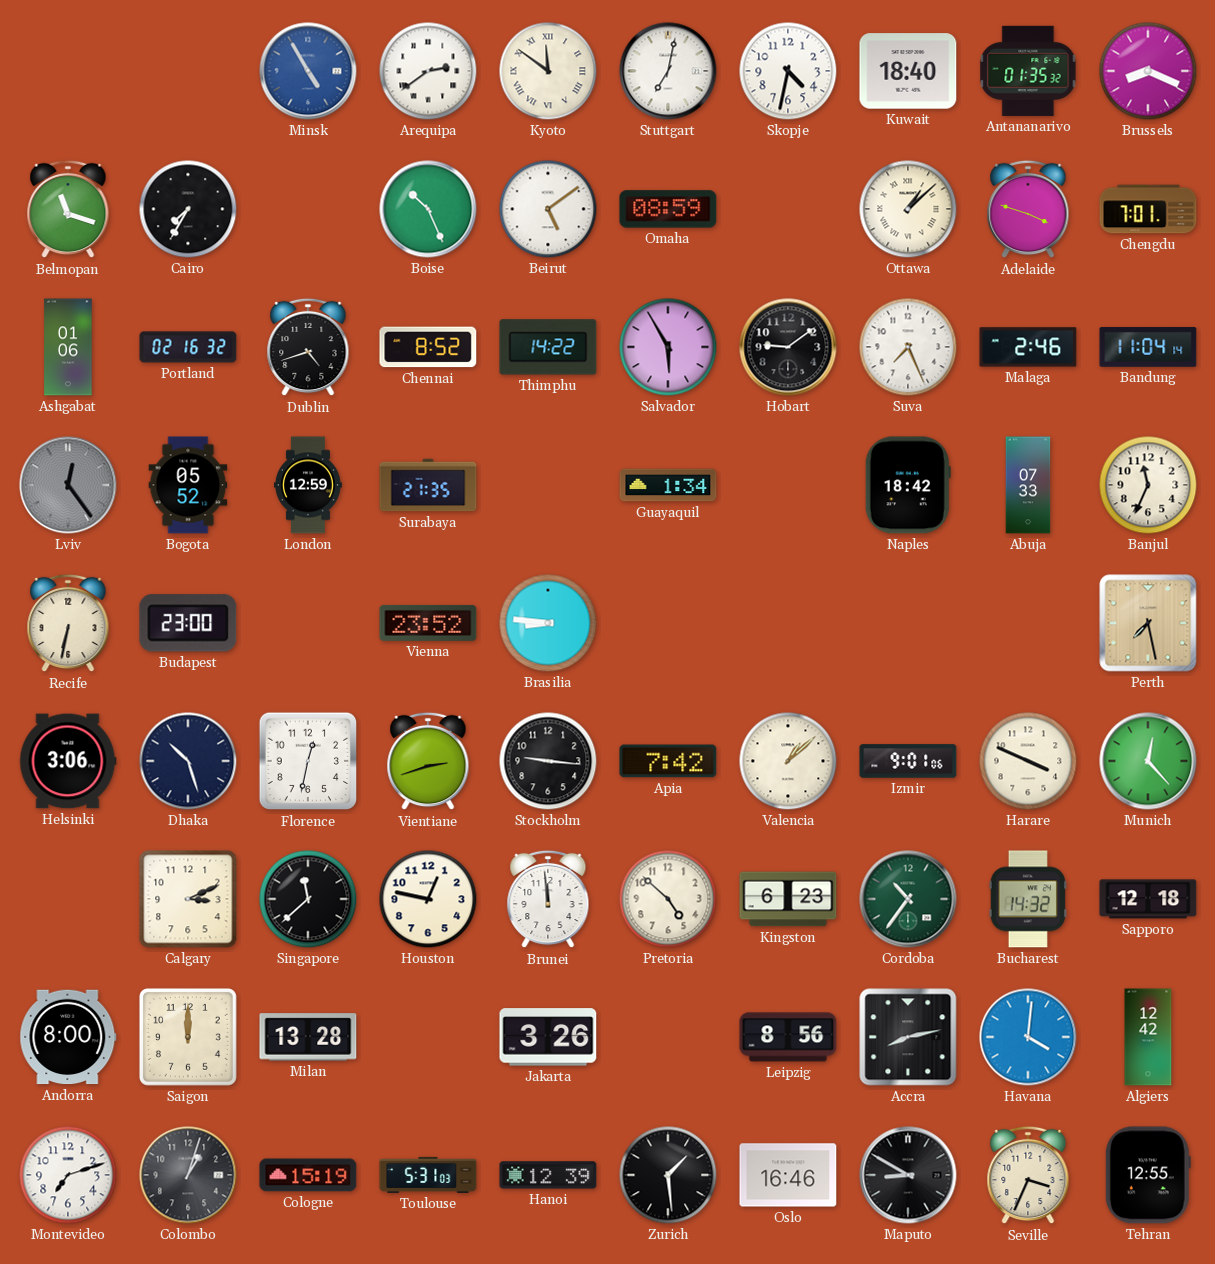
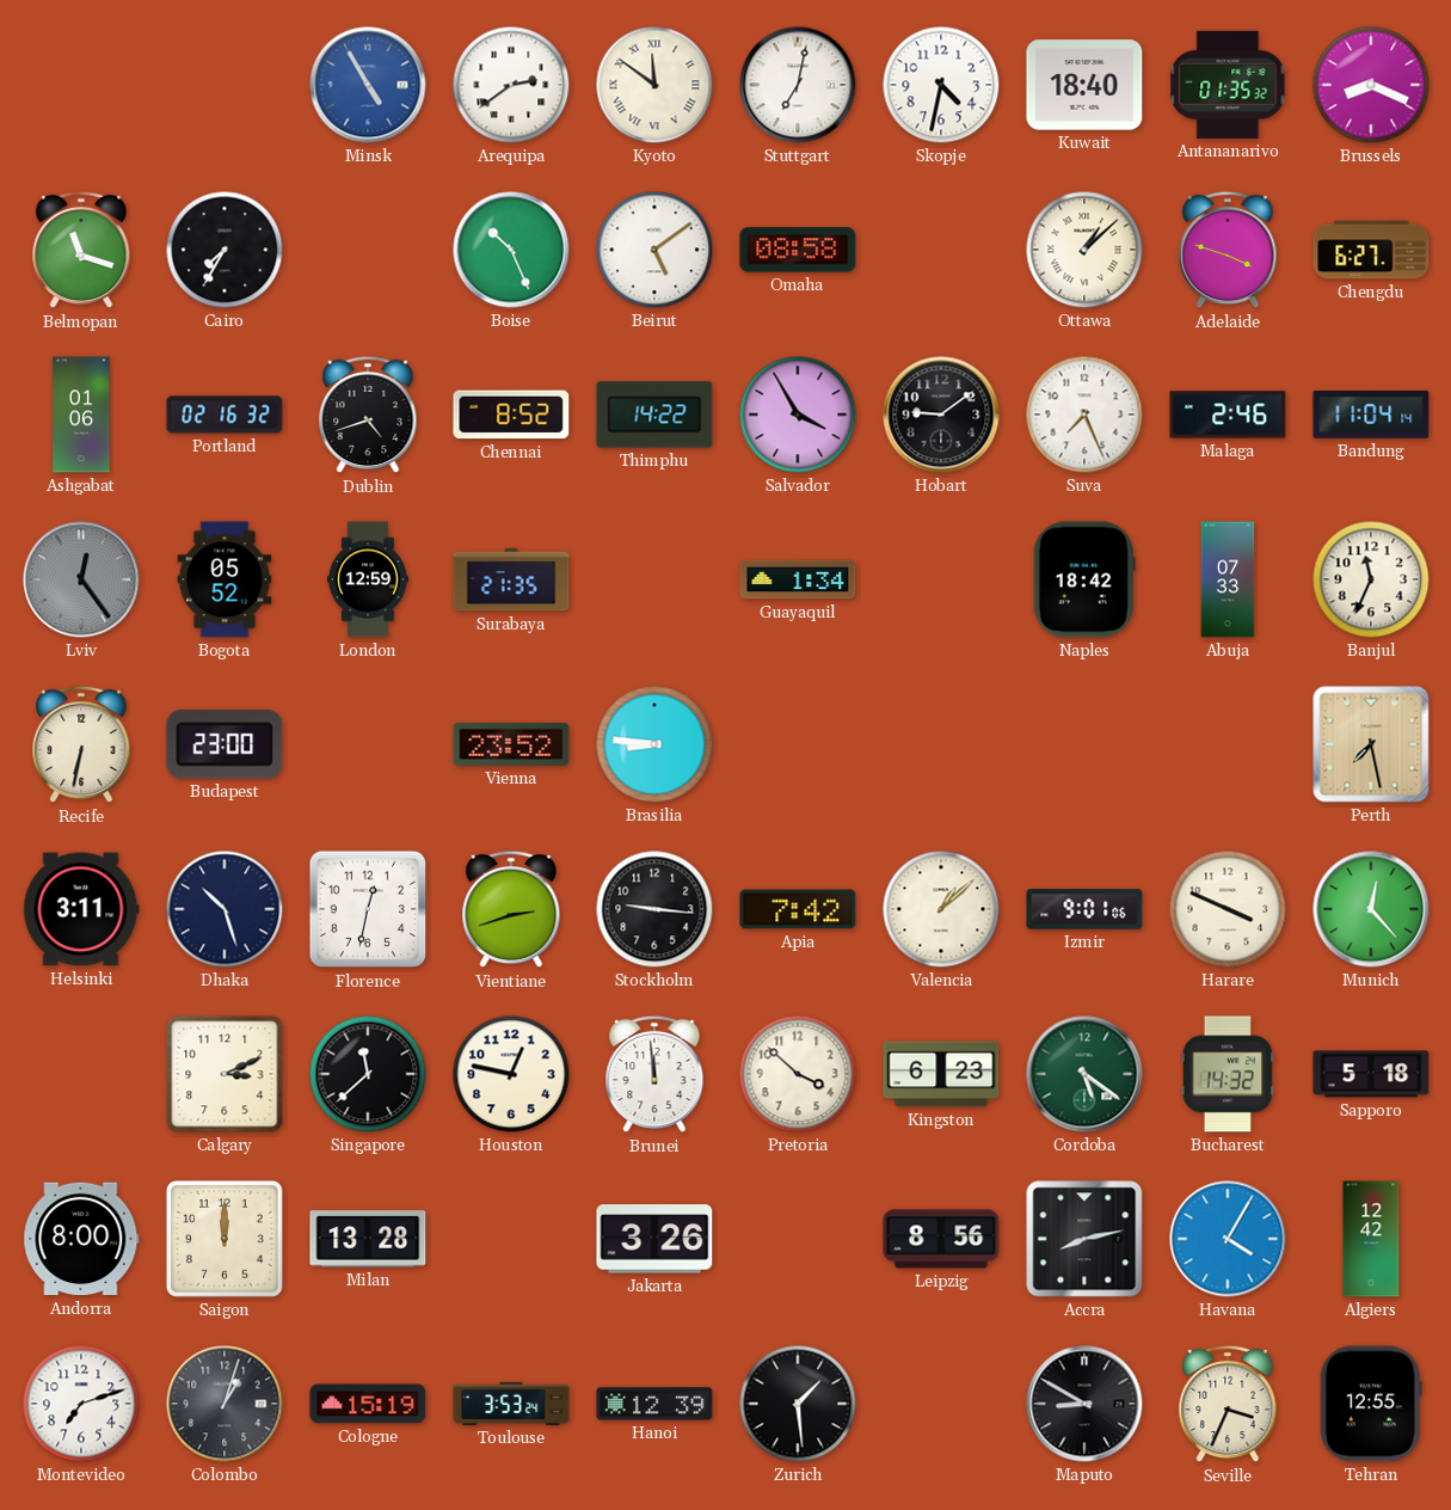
Omaha: 08:59 -> 08:58
Chengdu: 7:01 -> 6:27
Salvador: 5:55 -> 3:55
Helsinki: 3:06 -> 3:11
Pretoria: 4:52 -> 3:52
Cordoba: 10:36 -> 5:21
Sapporo: 12:18 -> 5:18
Havana: 4:01 -> 4:05
Toulouse: 5:31 -> 3:53
Oslo: 16:46 -> none
